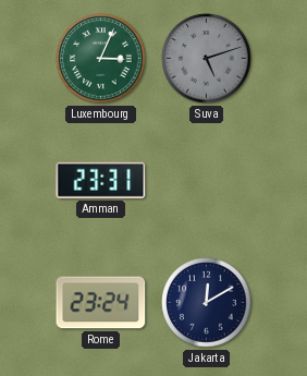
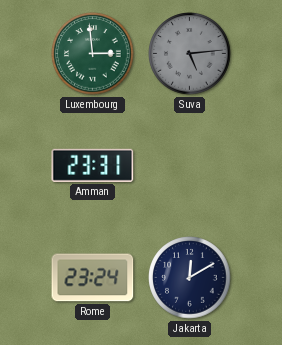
Luxembourg: 3:04 -> 2:59
Suva: 5:12 -> 5:14
